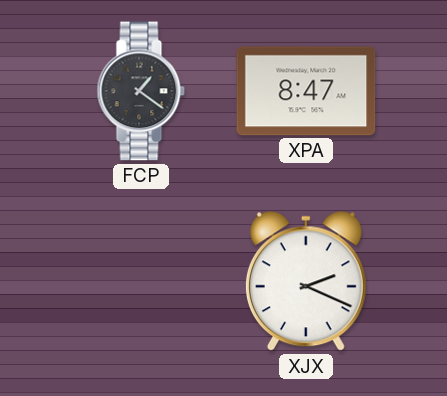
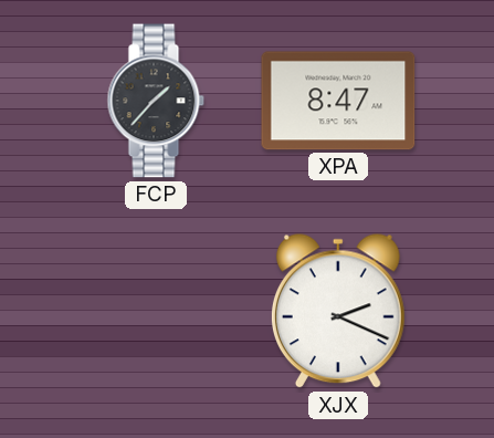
FCP: 1:21 -> 1:37
